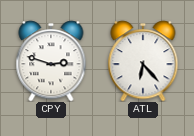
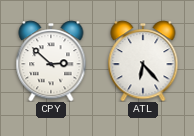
CPY: 2:48 -> 2:52
